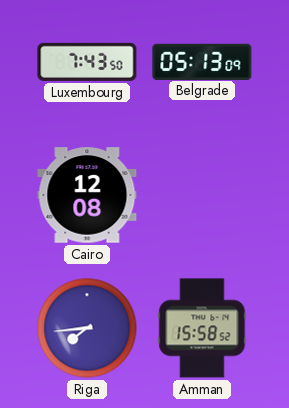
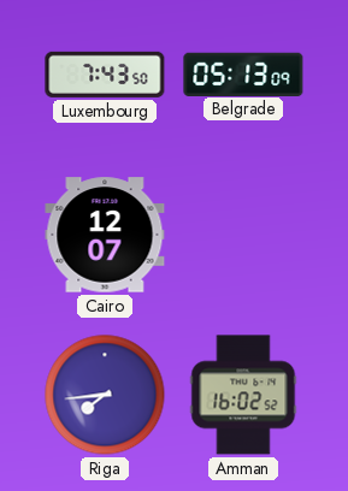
Cairo: 12:08 -> 12:07
Amman: 15:58 -> 16:02
